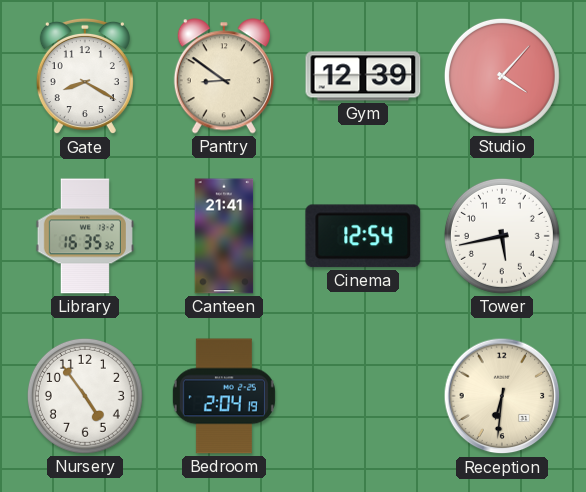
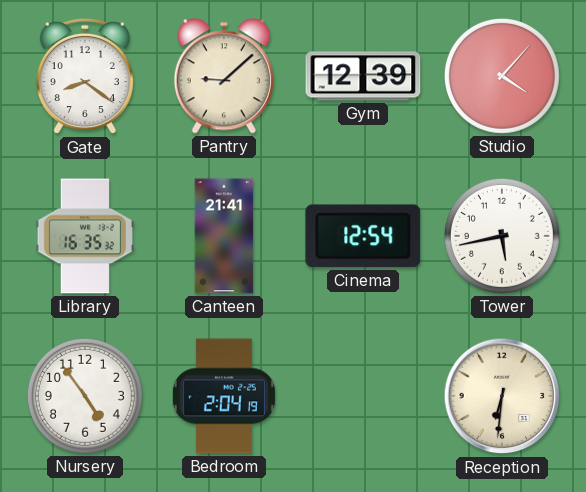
Gate: 8:20 -> 8:21
Pantry: 8:51 -> 9:08
